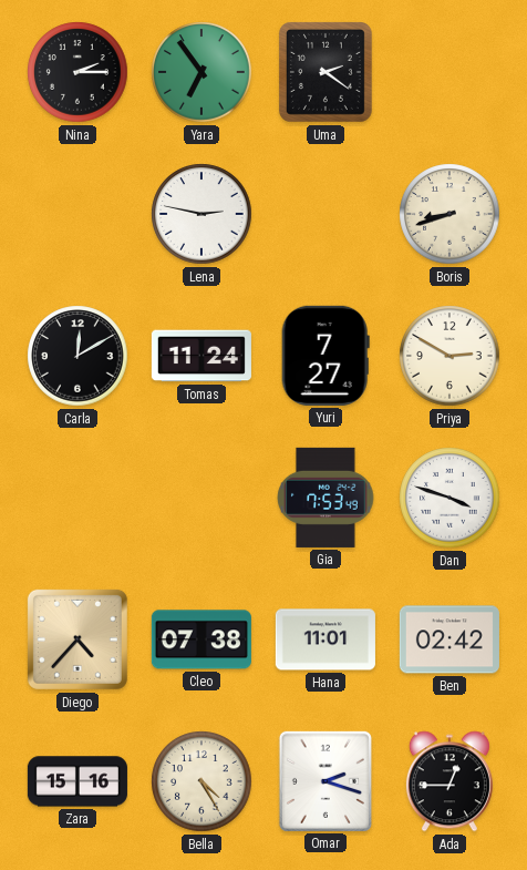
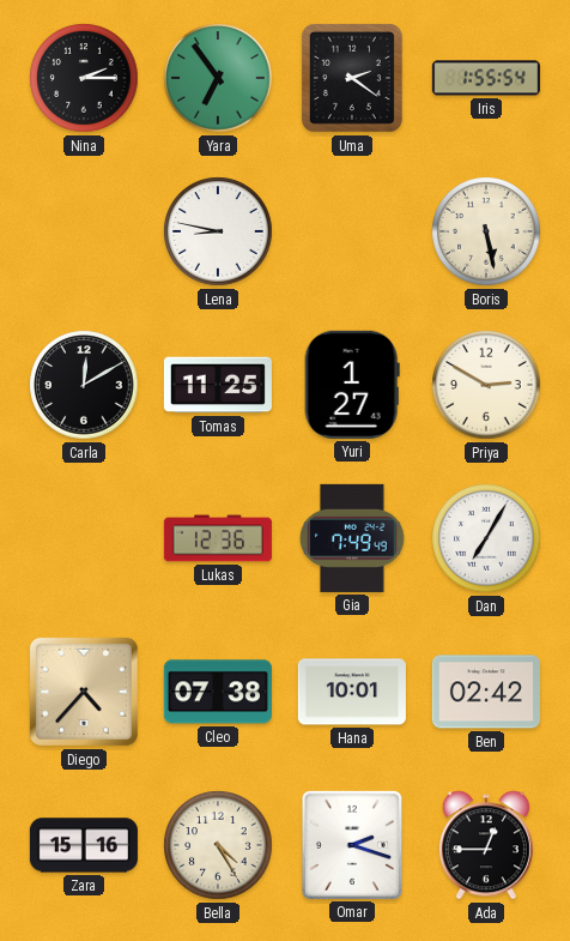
Iris: none -> 1:55
Lena: 2:47 -> 8:47
Boris: 8:42 -> 5:28
Tomas: 11:24 -> 11:25
Yuri: 7:27 -> 1:27
Lukas: none -> 12:36
Gia: 7:53 -> 7:49
Dan: 3:48 -> 7:05
Hana: 11:01 -> 10:01
